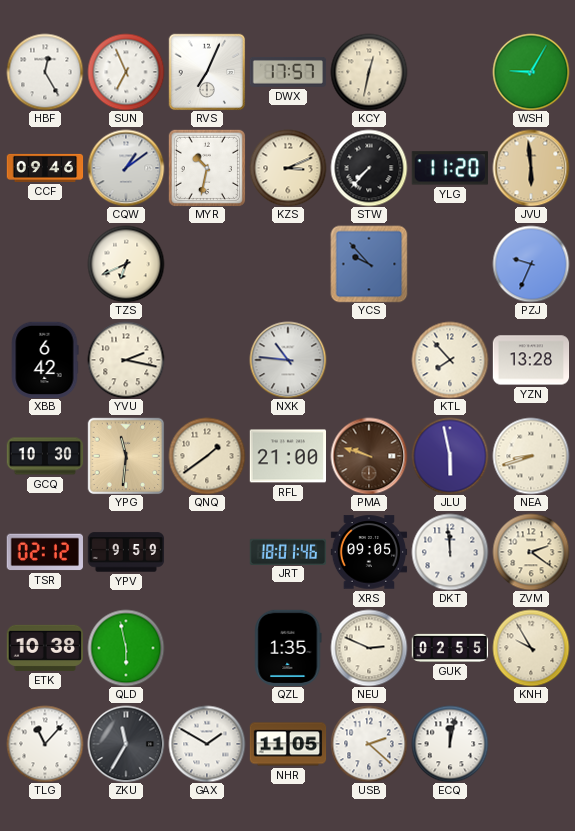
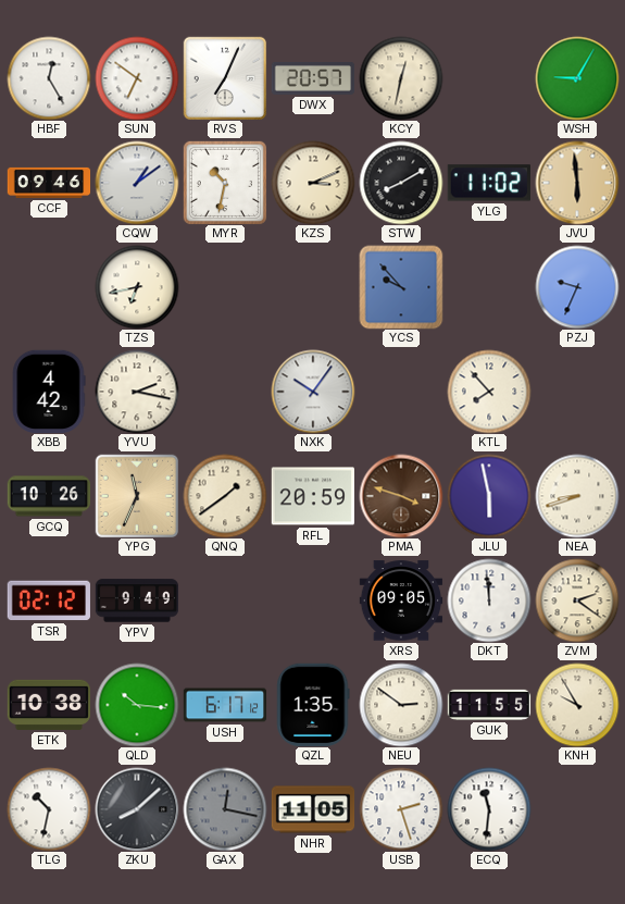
SUN: 6:56 -> 6:51
DWX: 17:57 -> 20:57
STW: 7:37 -> 8:10
YLG: 11:20 -> 11:02
TZS: 6:41 -> 6:43
XBB: 6:42 -> 4:42
NXK: 10:46 -> 10:06
YZN: 13:28 -> none
GCQ: 10:30 -> 10:26
YPG: 11:31 -> 11:34
RFL: 21:00 -> 20:59
PMA: 9:48 -> 3:48
YPV: 9:59 -> 9:49
JRT: 18:01 -> none
QLD: 5:58 -> 10:16
USH: none -> 6:17
NEU: 2:49 -> 2:51
GUK: 02:55 -> 11:55
TLG: 11:07 -> 10:32
ZKU: 11:35 -> 8:08
GAX: 1:50 -> 12:17
GAX dial: white -> grey
USB: 2:22 -> 2:27
ECQ: 12:02 -> 11:31
